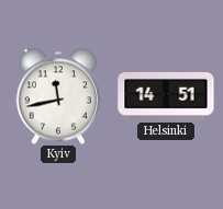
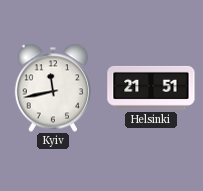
Helsinki: 14:51 -> 21:51
